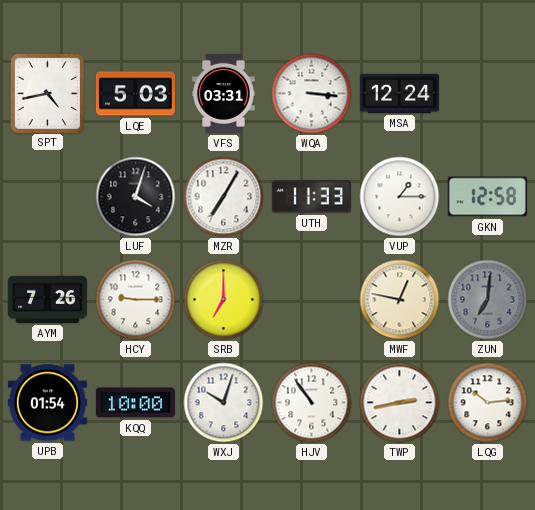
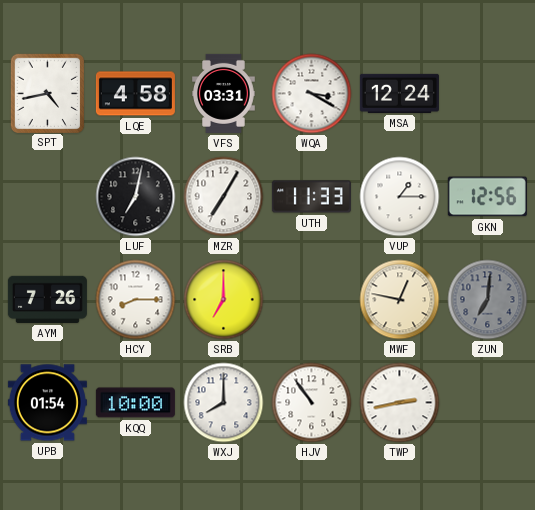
LQE: 5:03 -> 4:58
WQA: 3:16 -> 3:20
LUF: 4:03 -> 7:02
GKN: 12:58 -> 12:56
HCY: 9:15 -> 8:15
WXJ: 10:03 -> 8:00
LQG: 10:14 -> none
